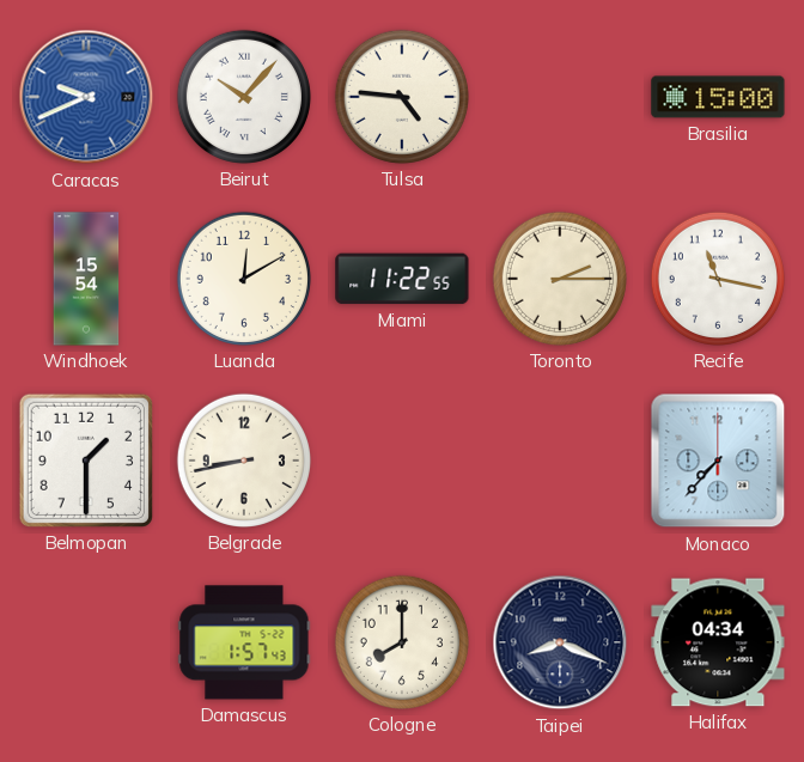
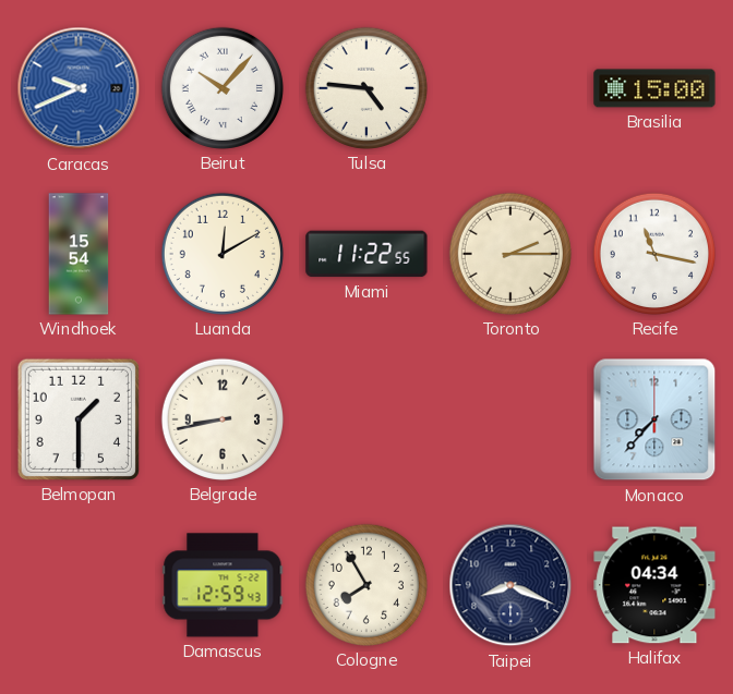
Damascus: 1:57 -> 12:59
Cologne: 8:00 -> 7:55
